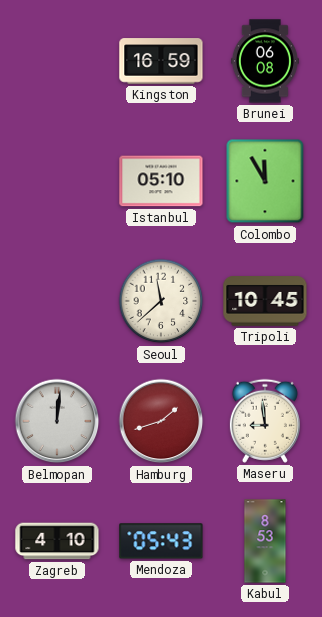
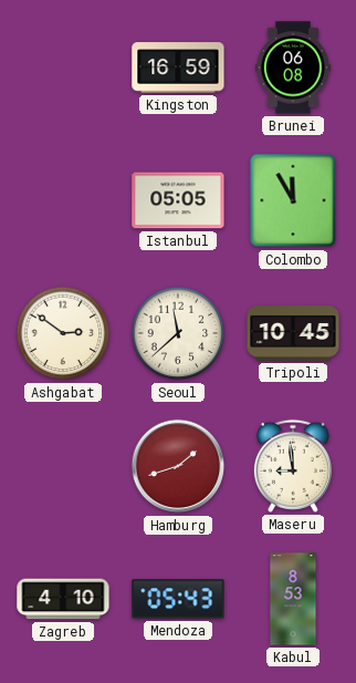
Istanbul: 05:10 -> 05:05
Ashgabat: none -> 2:51
Belmopan: 12:01 -> none
